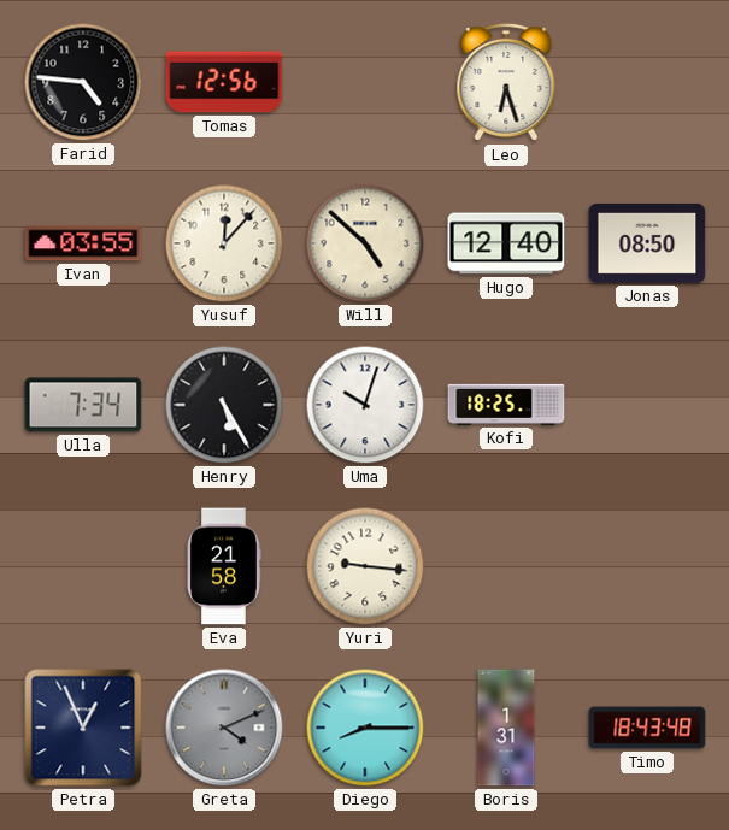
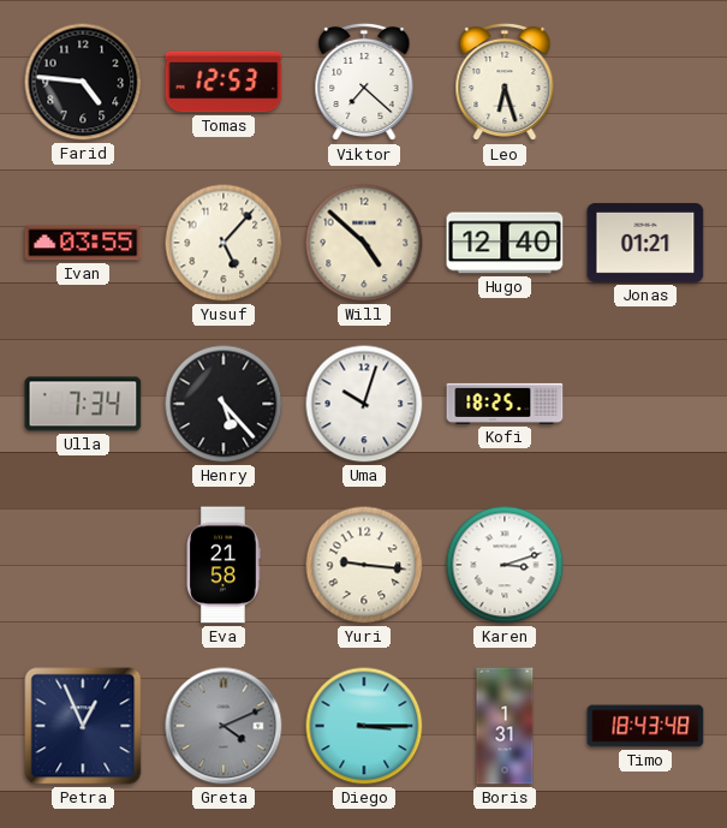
Tomas: 12:56 -> 12:53
Viktor: none -> 7:22
Yusuf: 12:07 -> 5:07
Jonas: 08:50 -> 01:21
Henry: 5:25 -> 5:23
Karen: none -> 3:12
Diego: 8:15 -> 3:15
